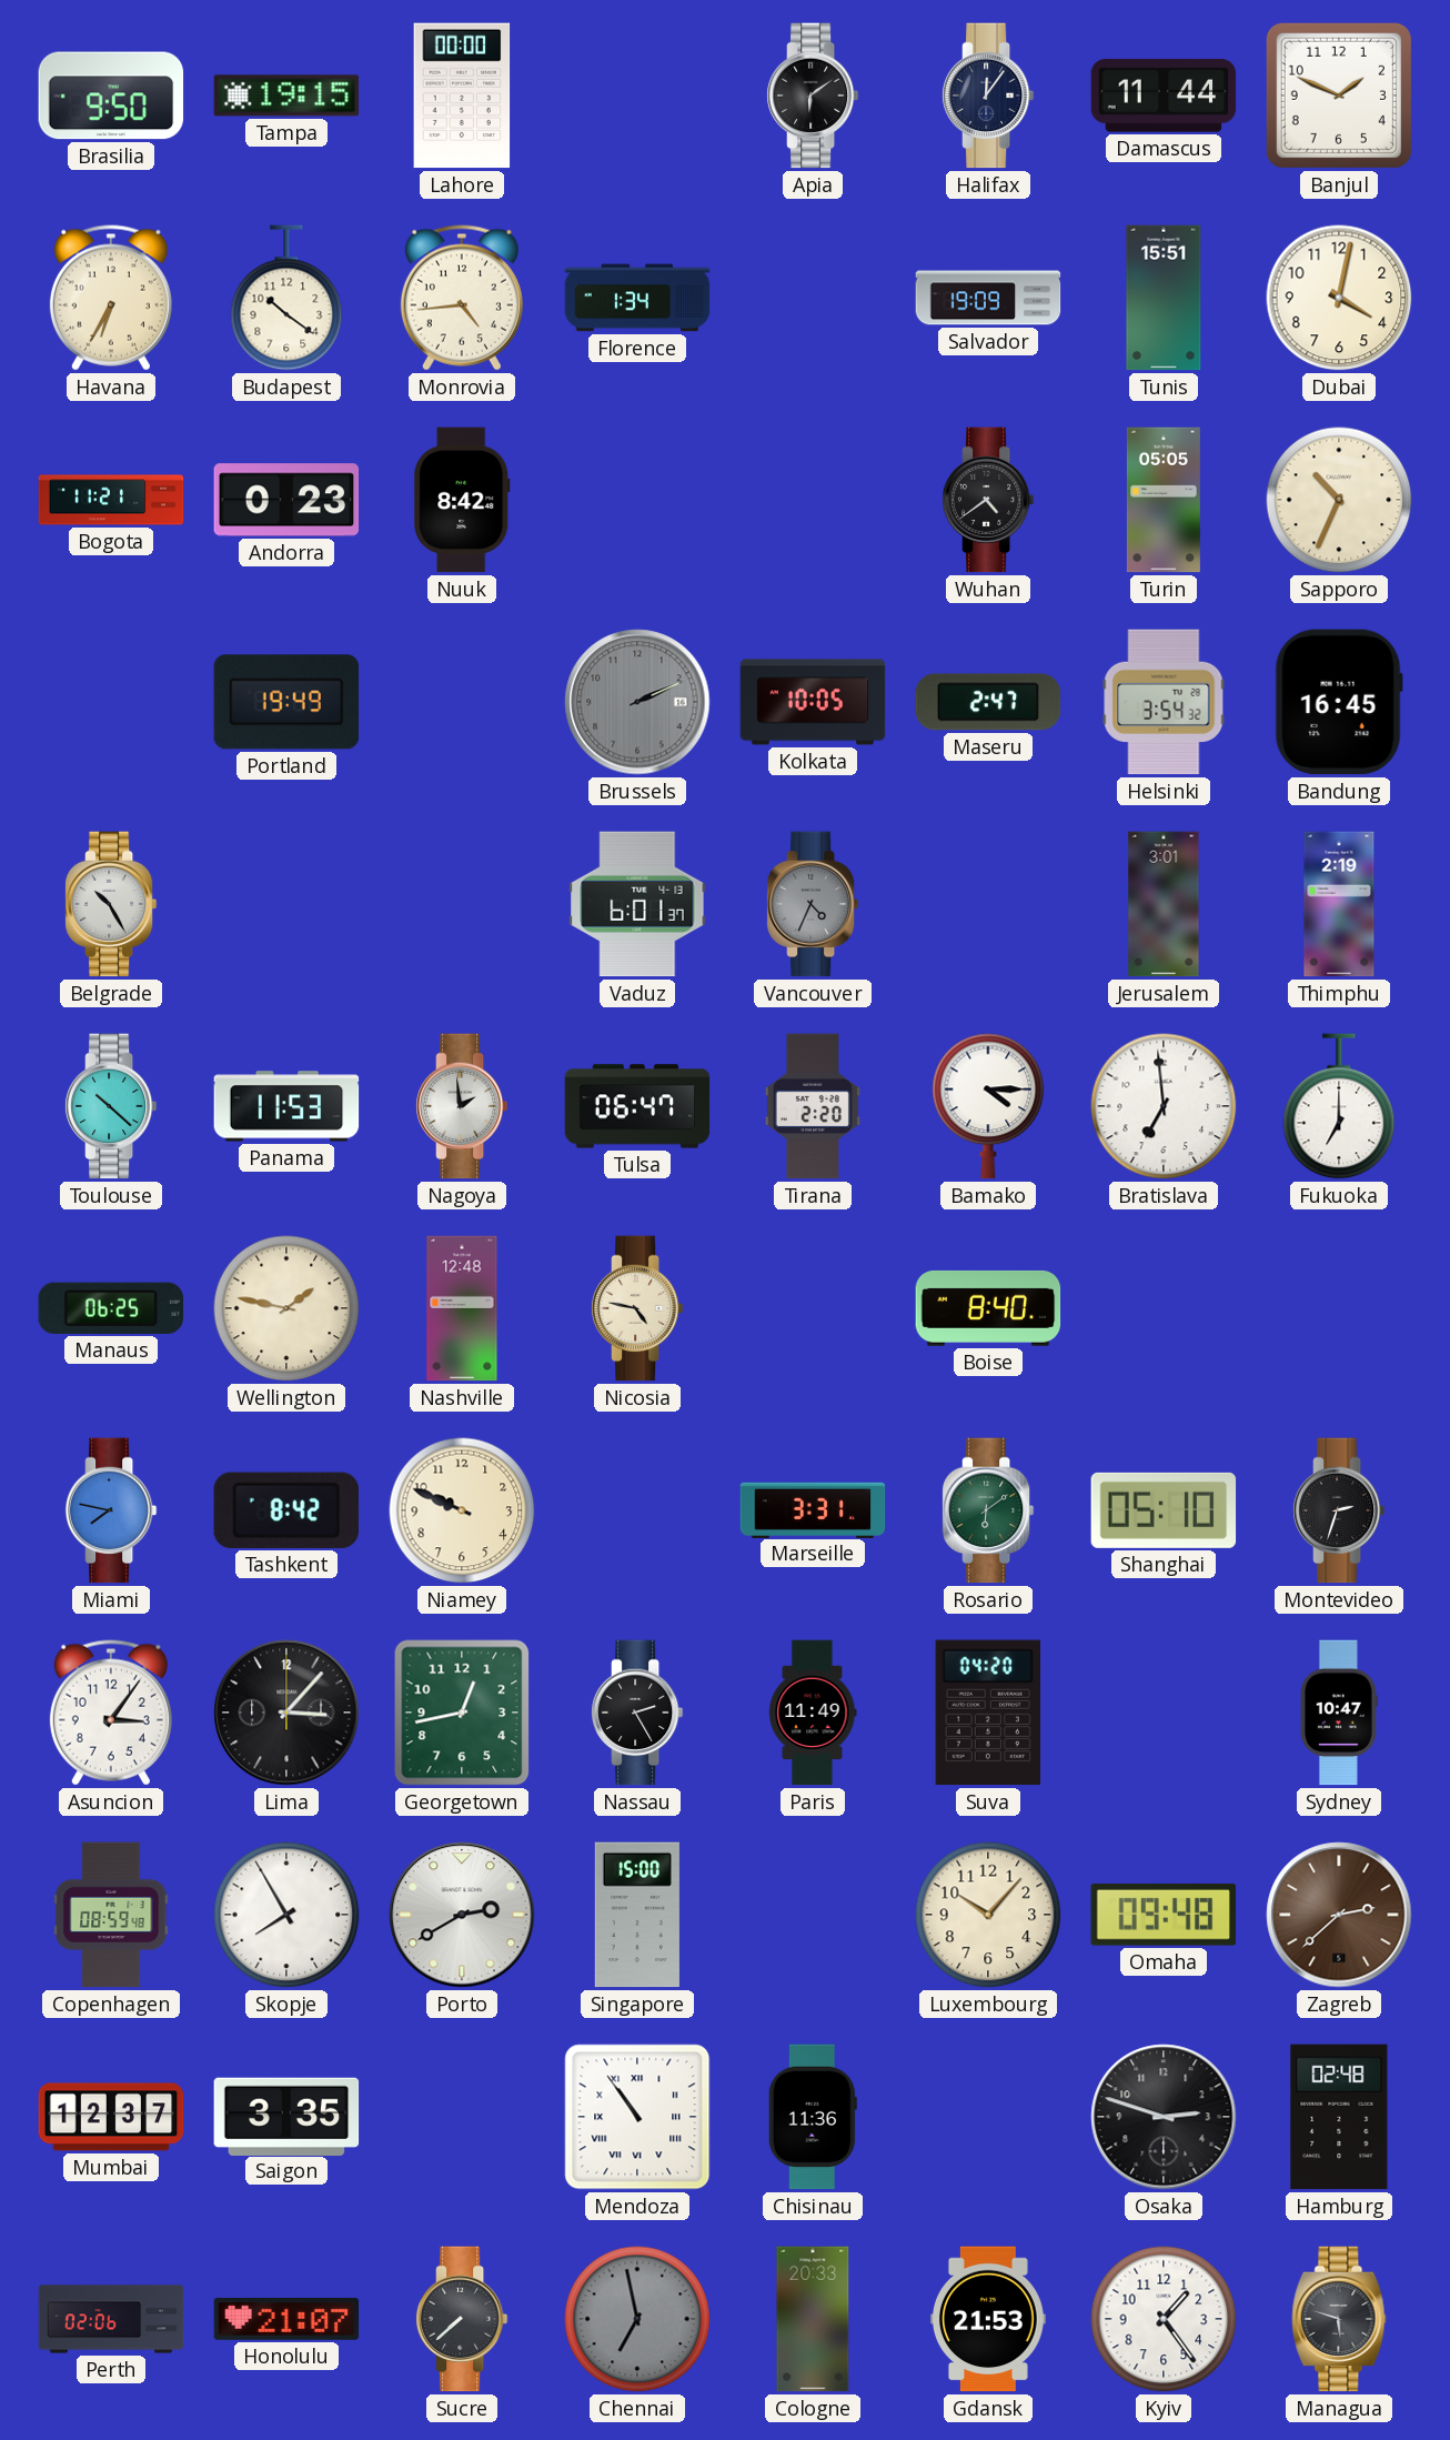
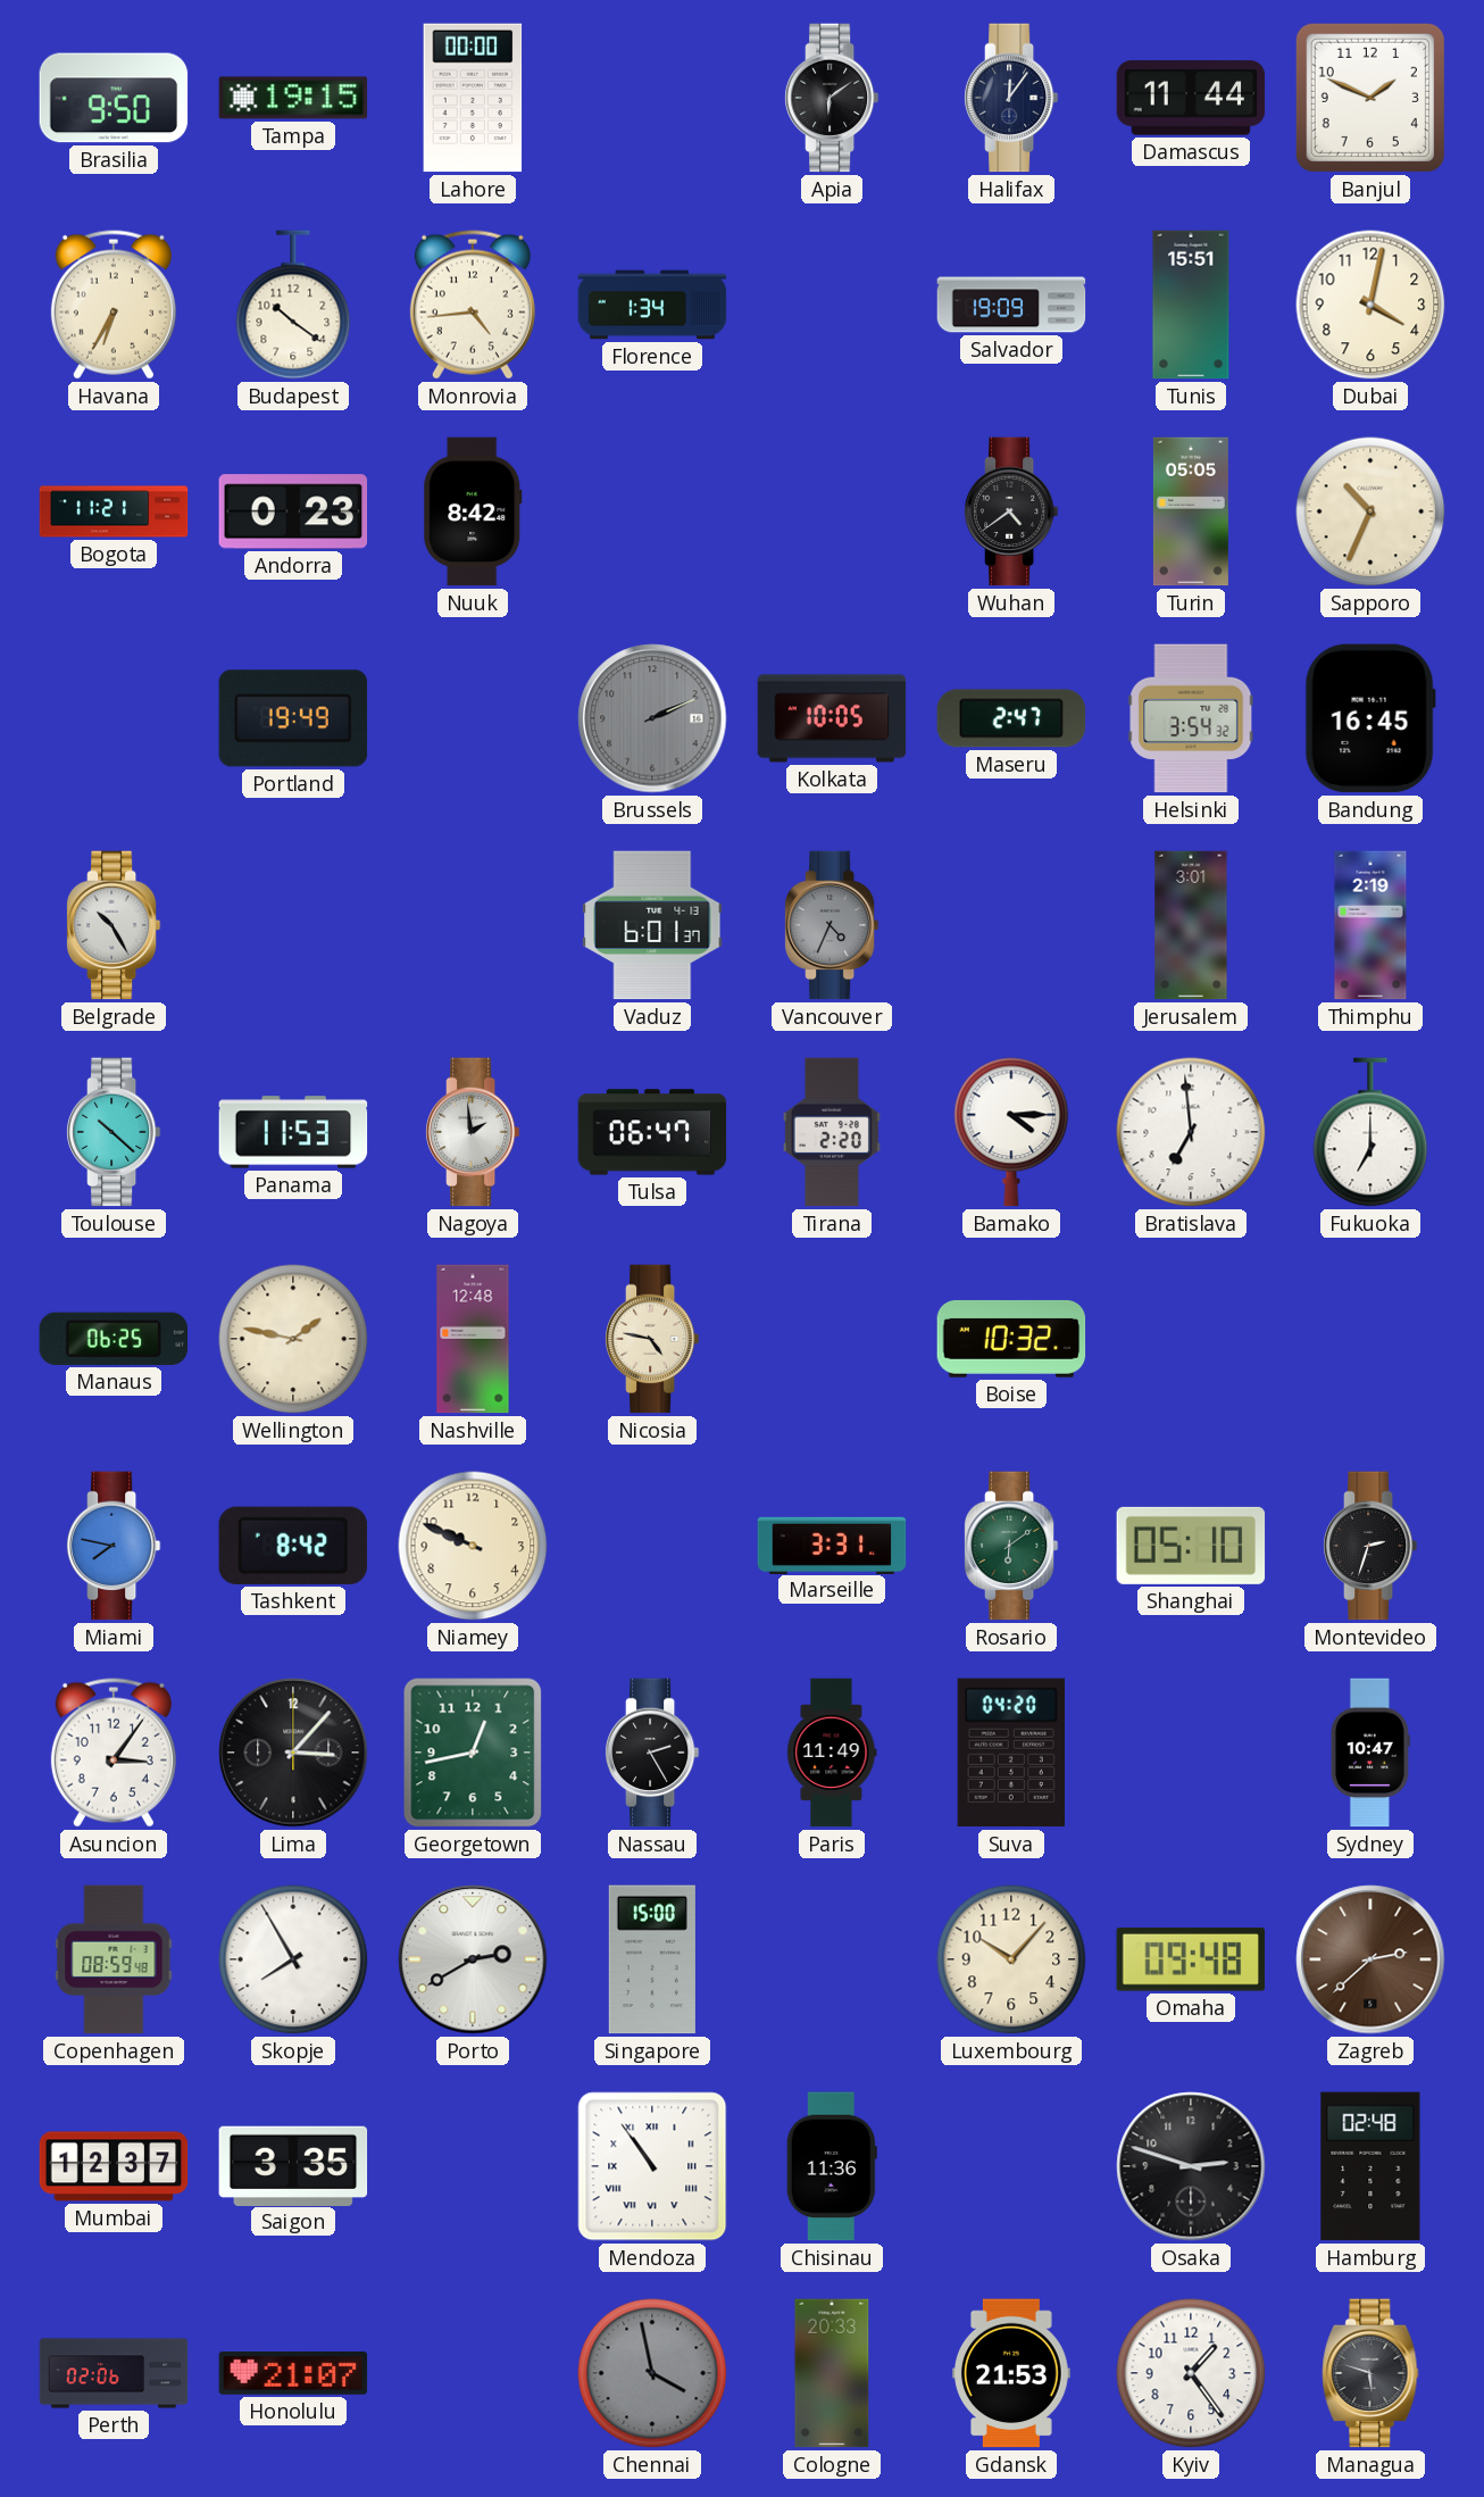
Boise: 8:40 -> 10:32
Sucre: 7:38 -> none
Chennai: 6:58 -> 3:58
